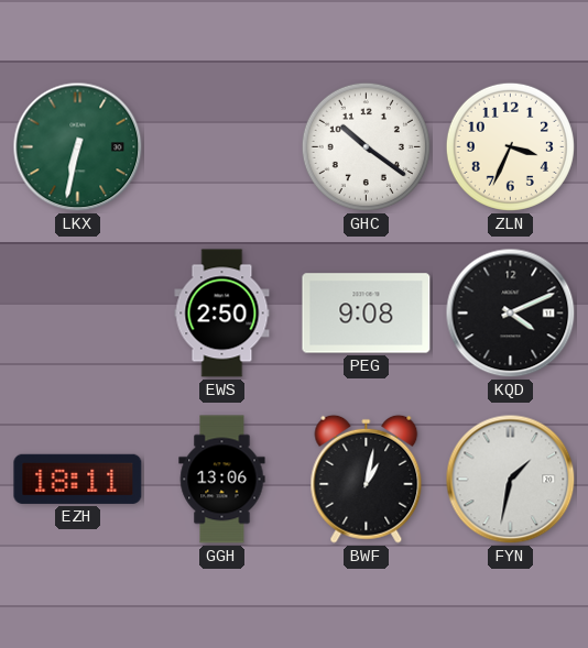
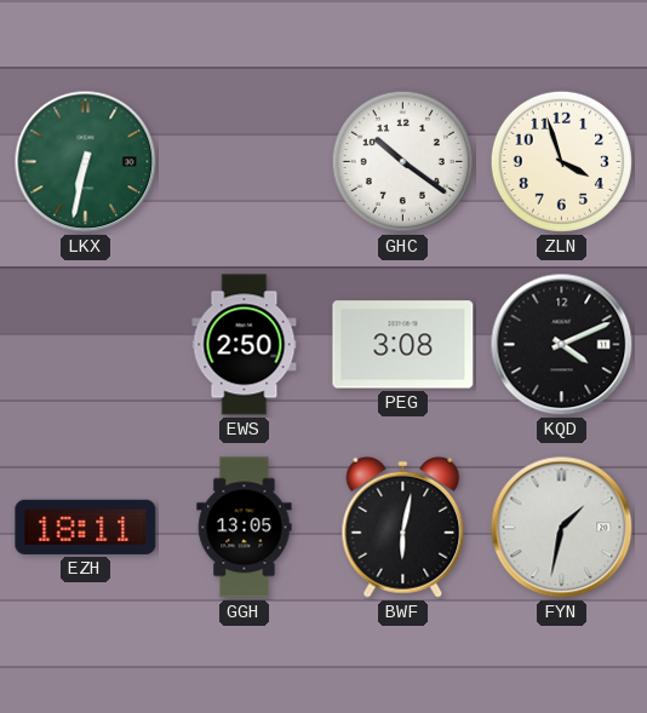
ZLN: 3:34 -> 3:57
PEG: 9:08 -> 3:08
GGH: 13:06 -> 13:05
BWF: 1:02 -> 6:02
